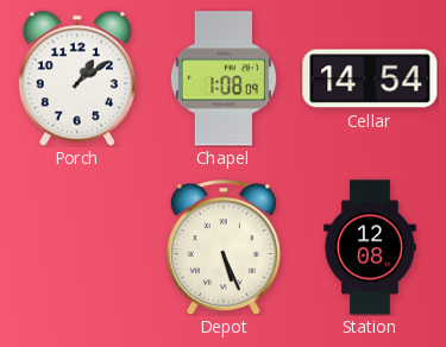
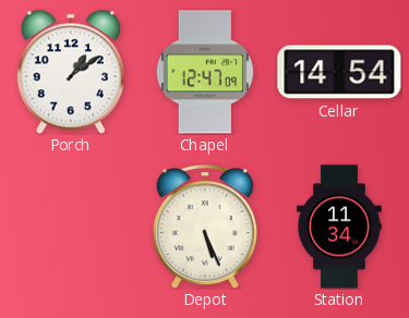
Chapel: 1:08 -> 12:47
Station: 12:08 -> 11:34
